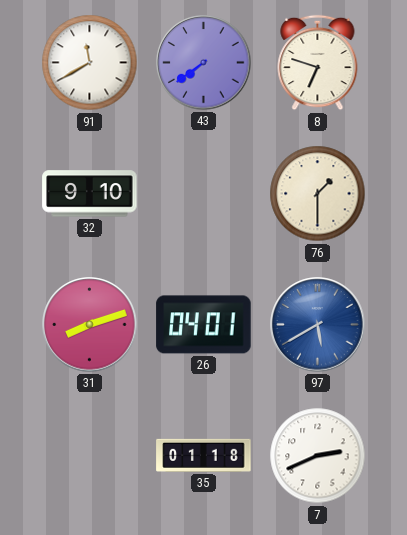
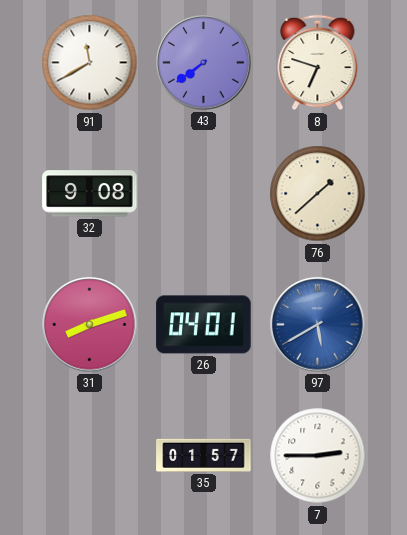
32: 9:10 -> 9:08
76: 1:30 -> 1:38
35: 01:18 -> 01:57
7: 2:41 -> 2:45
